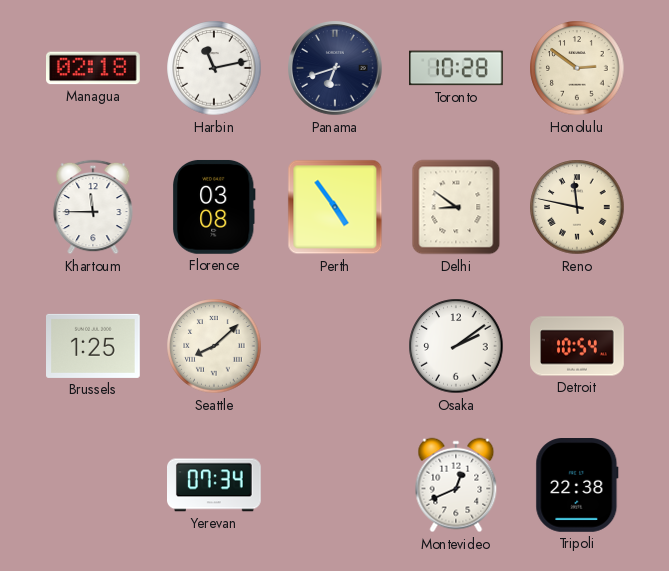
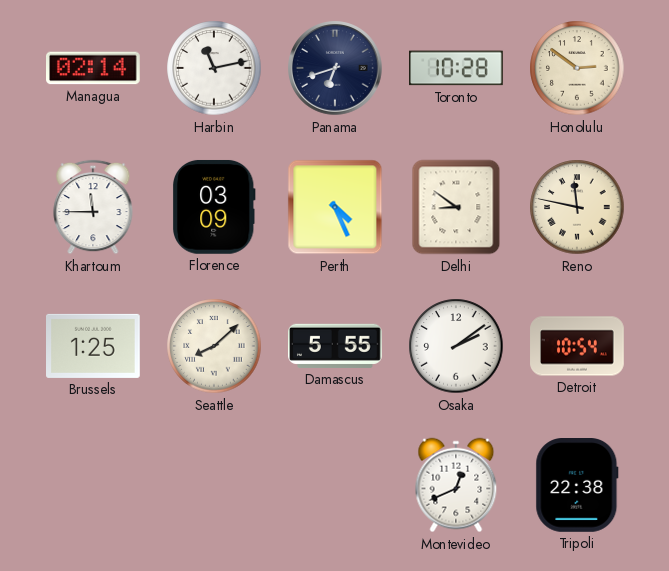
Managua: 02:18 -> 02:14
Florence: 03:08 -> 03:09
Perth: 4:54 -> 4:26
Damascus: none -> 5:55
Yerevan: 07:34 -> none
